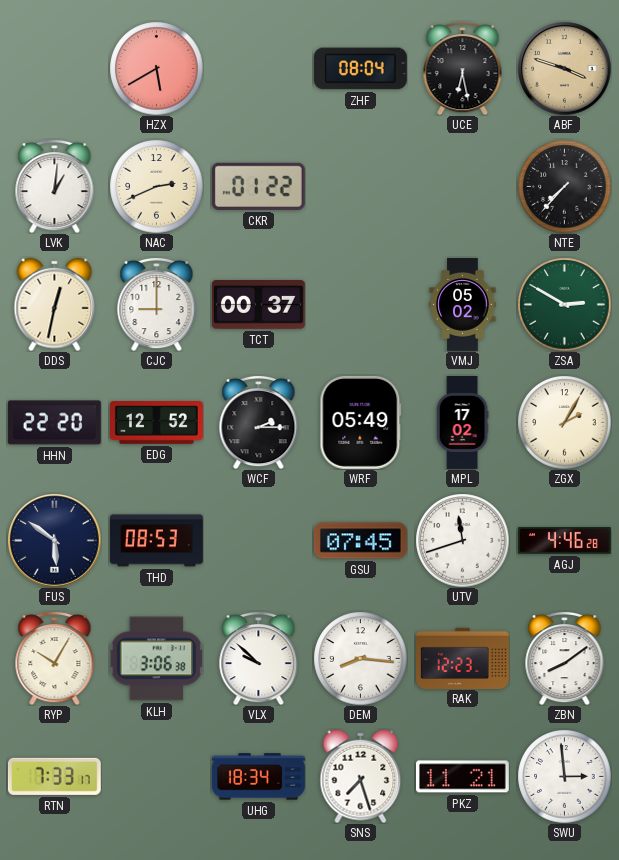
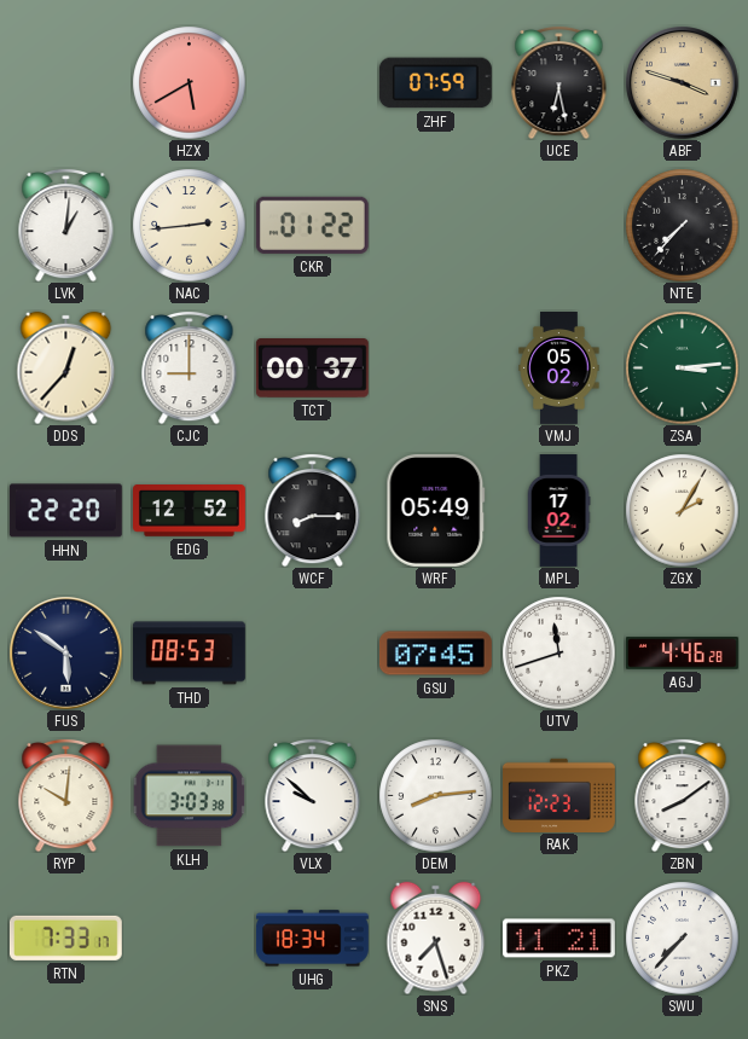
ZHF: 08:04 -> 07:59
NAC: 2:41 -> 2:44
DDS: 12:32 -> 12:37
ZSA: 2:50 -> 3:14
WCF: 2:15 -> 8:15
RYP: 10:05 -> 10:01
KLH: 3:06 -> 3:03
DEM: 8:16 -> 8:14
SWU: 2:59 -> 7:37
